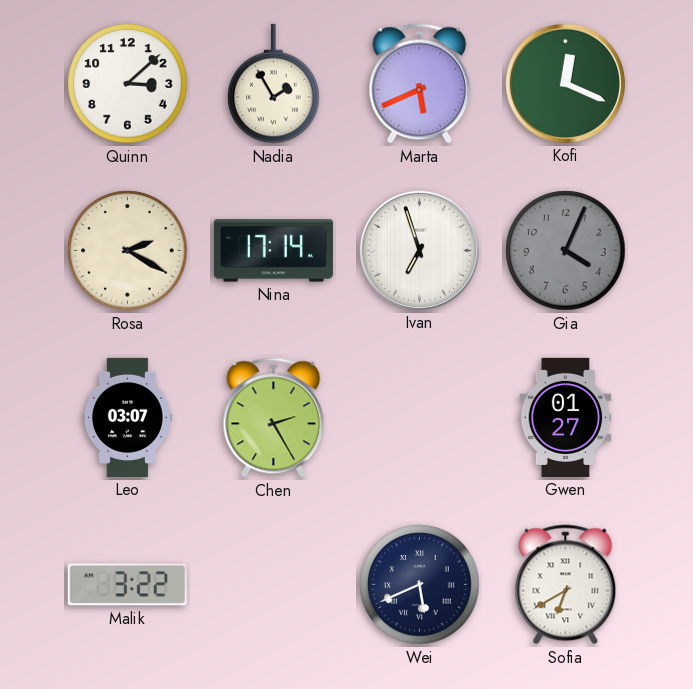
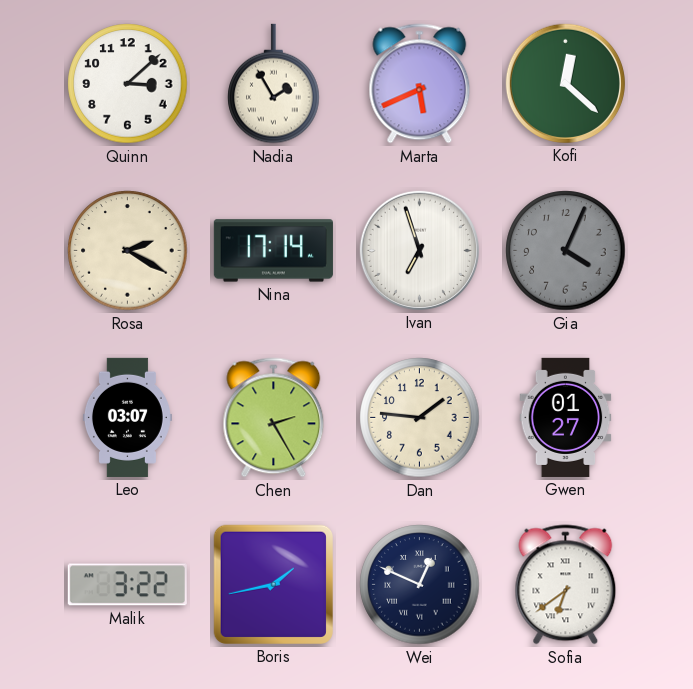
Kofi: 12:19 -> 12:22
Dan: none -> 1:46
Boris: none -> 1:43
Wei: 5:41 -> 12:49
Sofia: 6:40 -> 6:39
